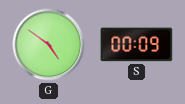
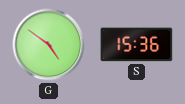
S: 00:09 -> 15:36
